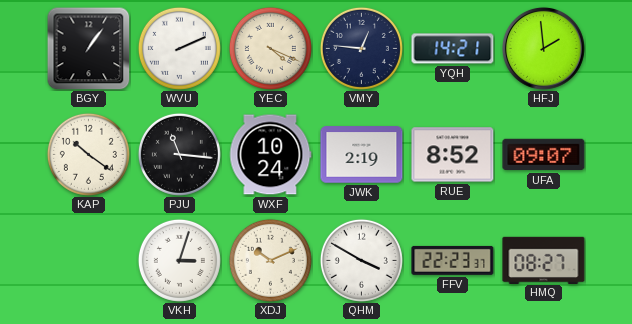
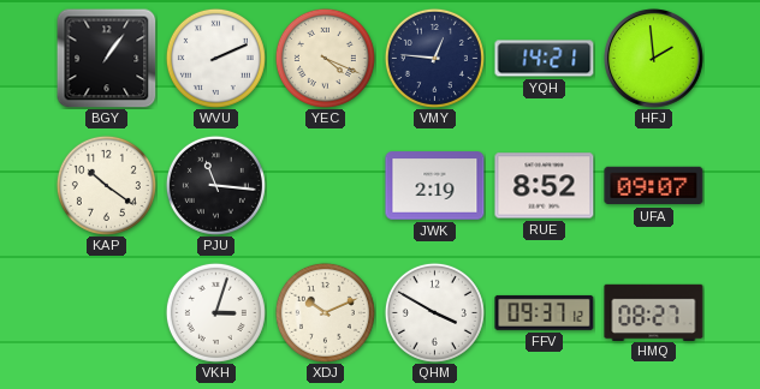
WXF: 10:24 -> none
FFV: 22:23 -> 09:37
